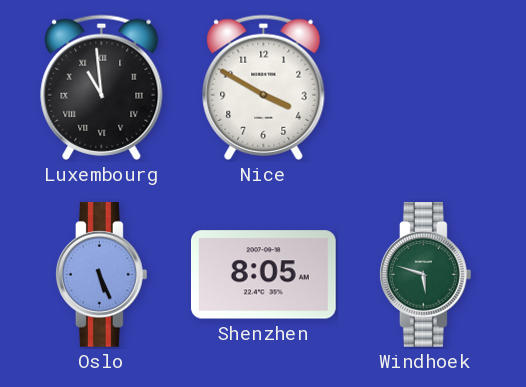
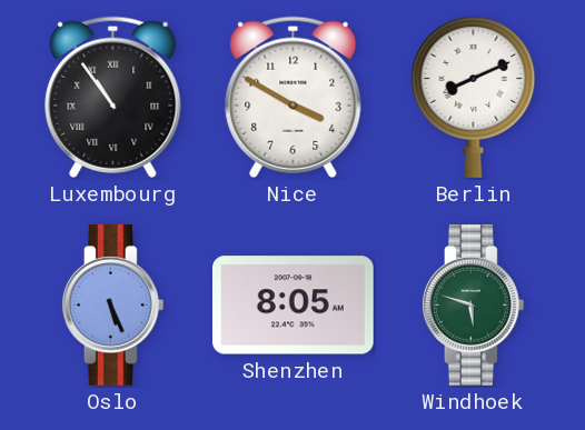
Luxembourg: 10:59 -> 10:54
Berlin: none -> 8:11
